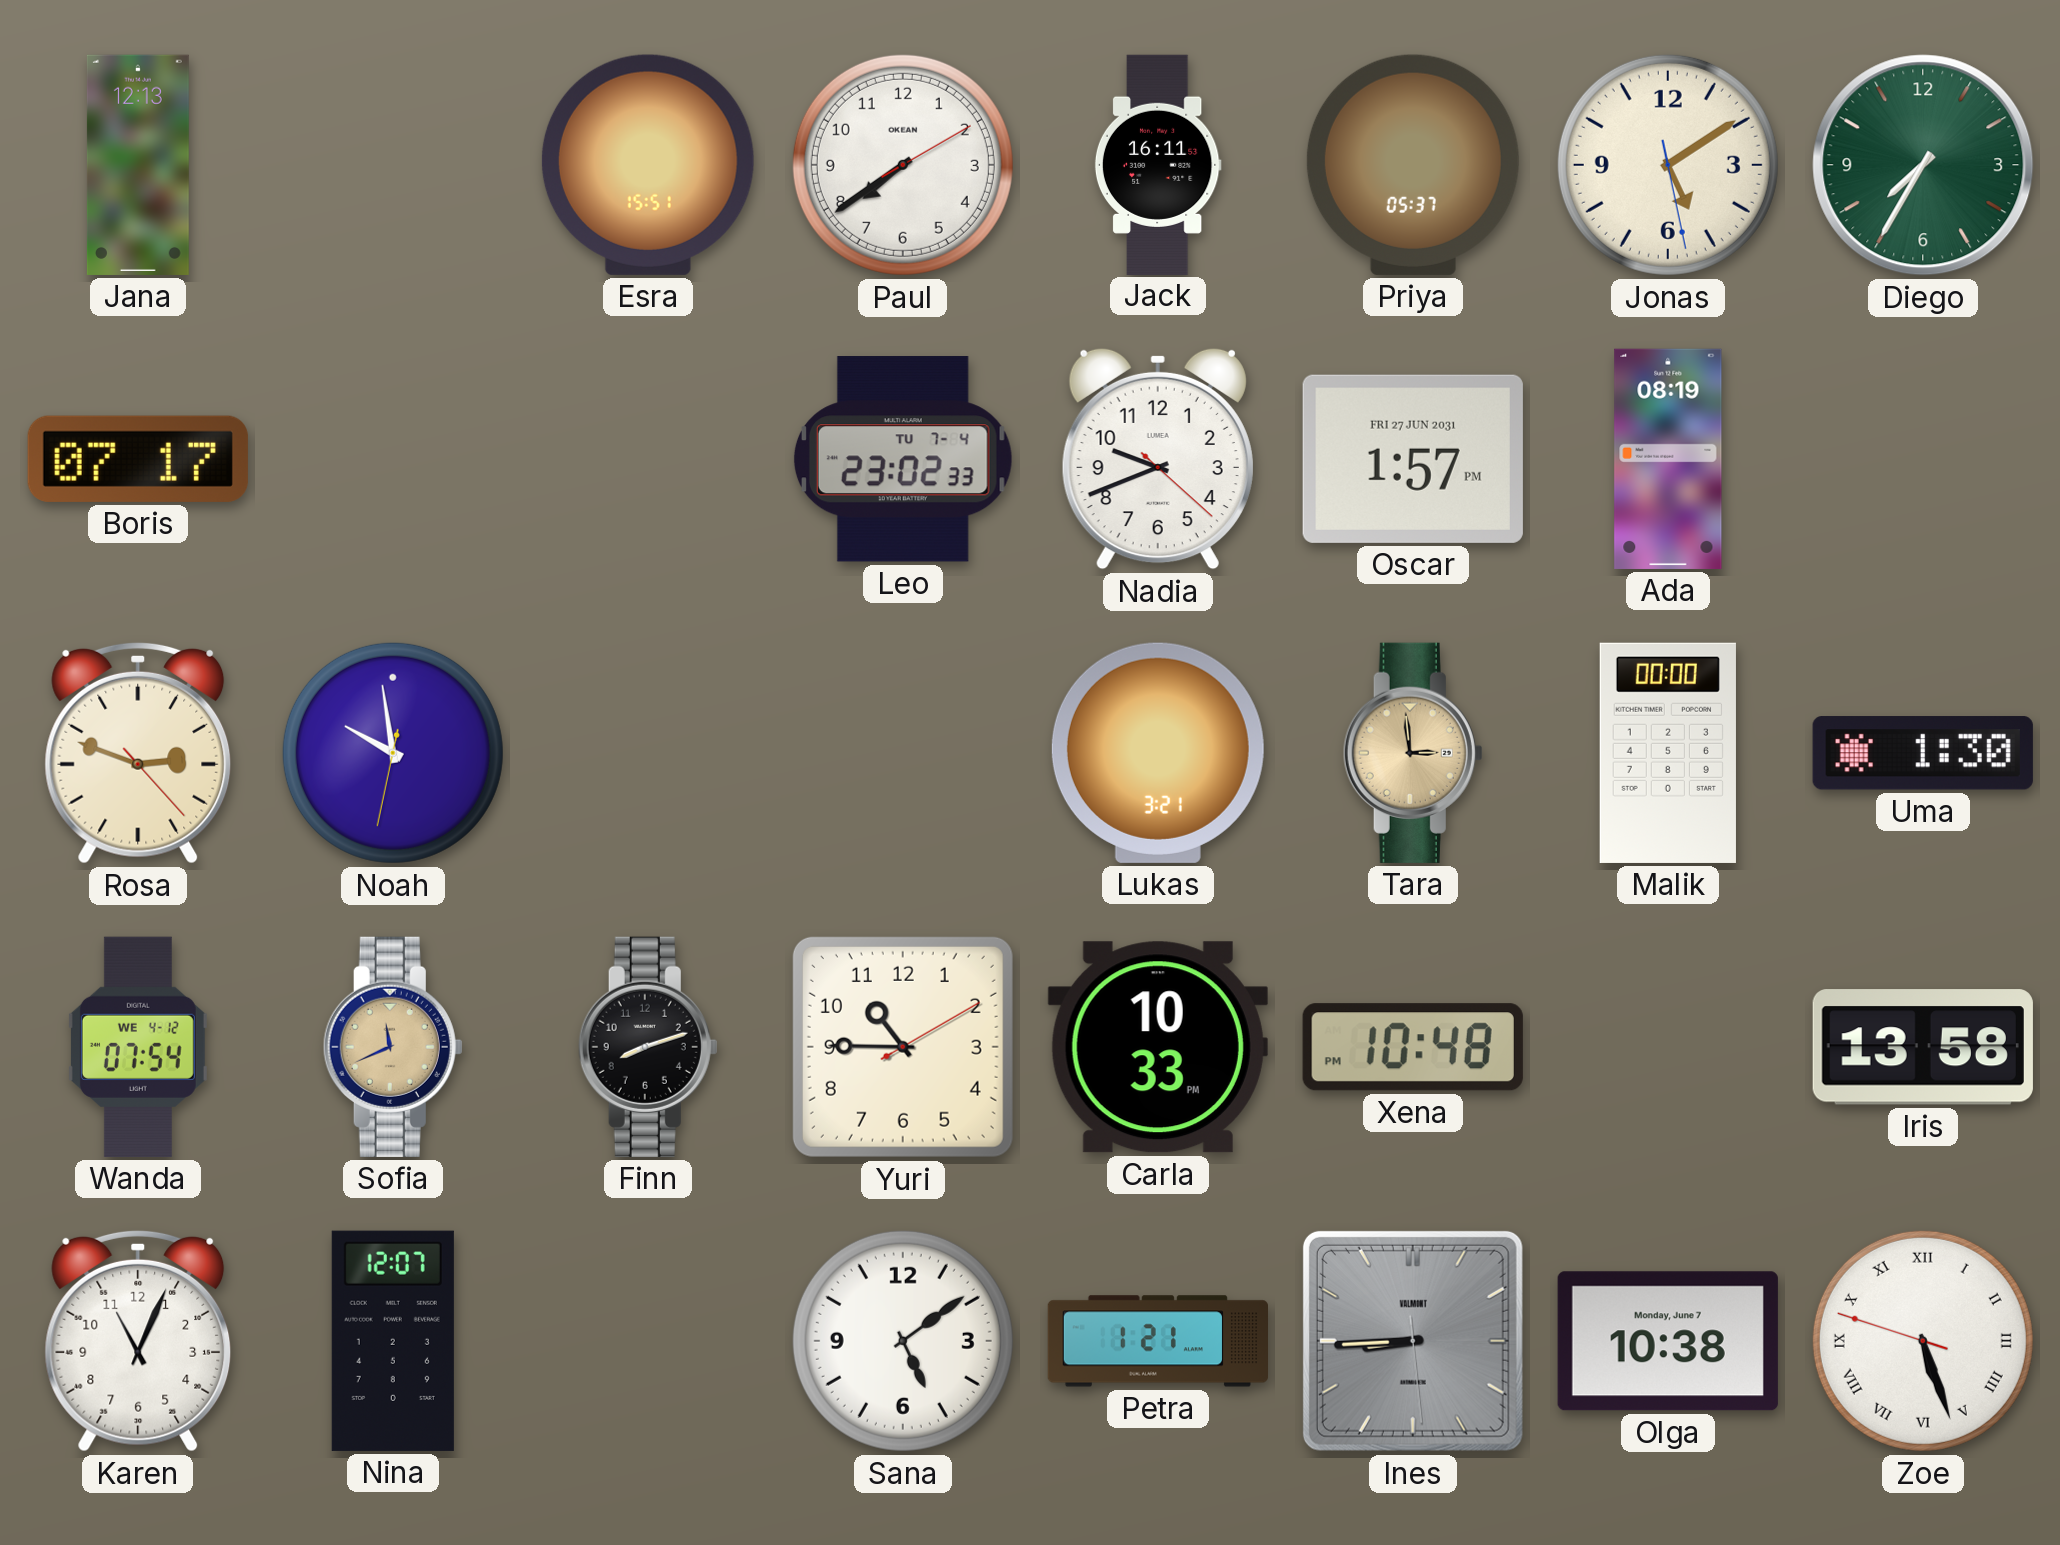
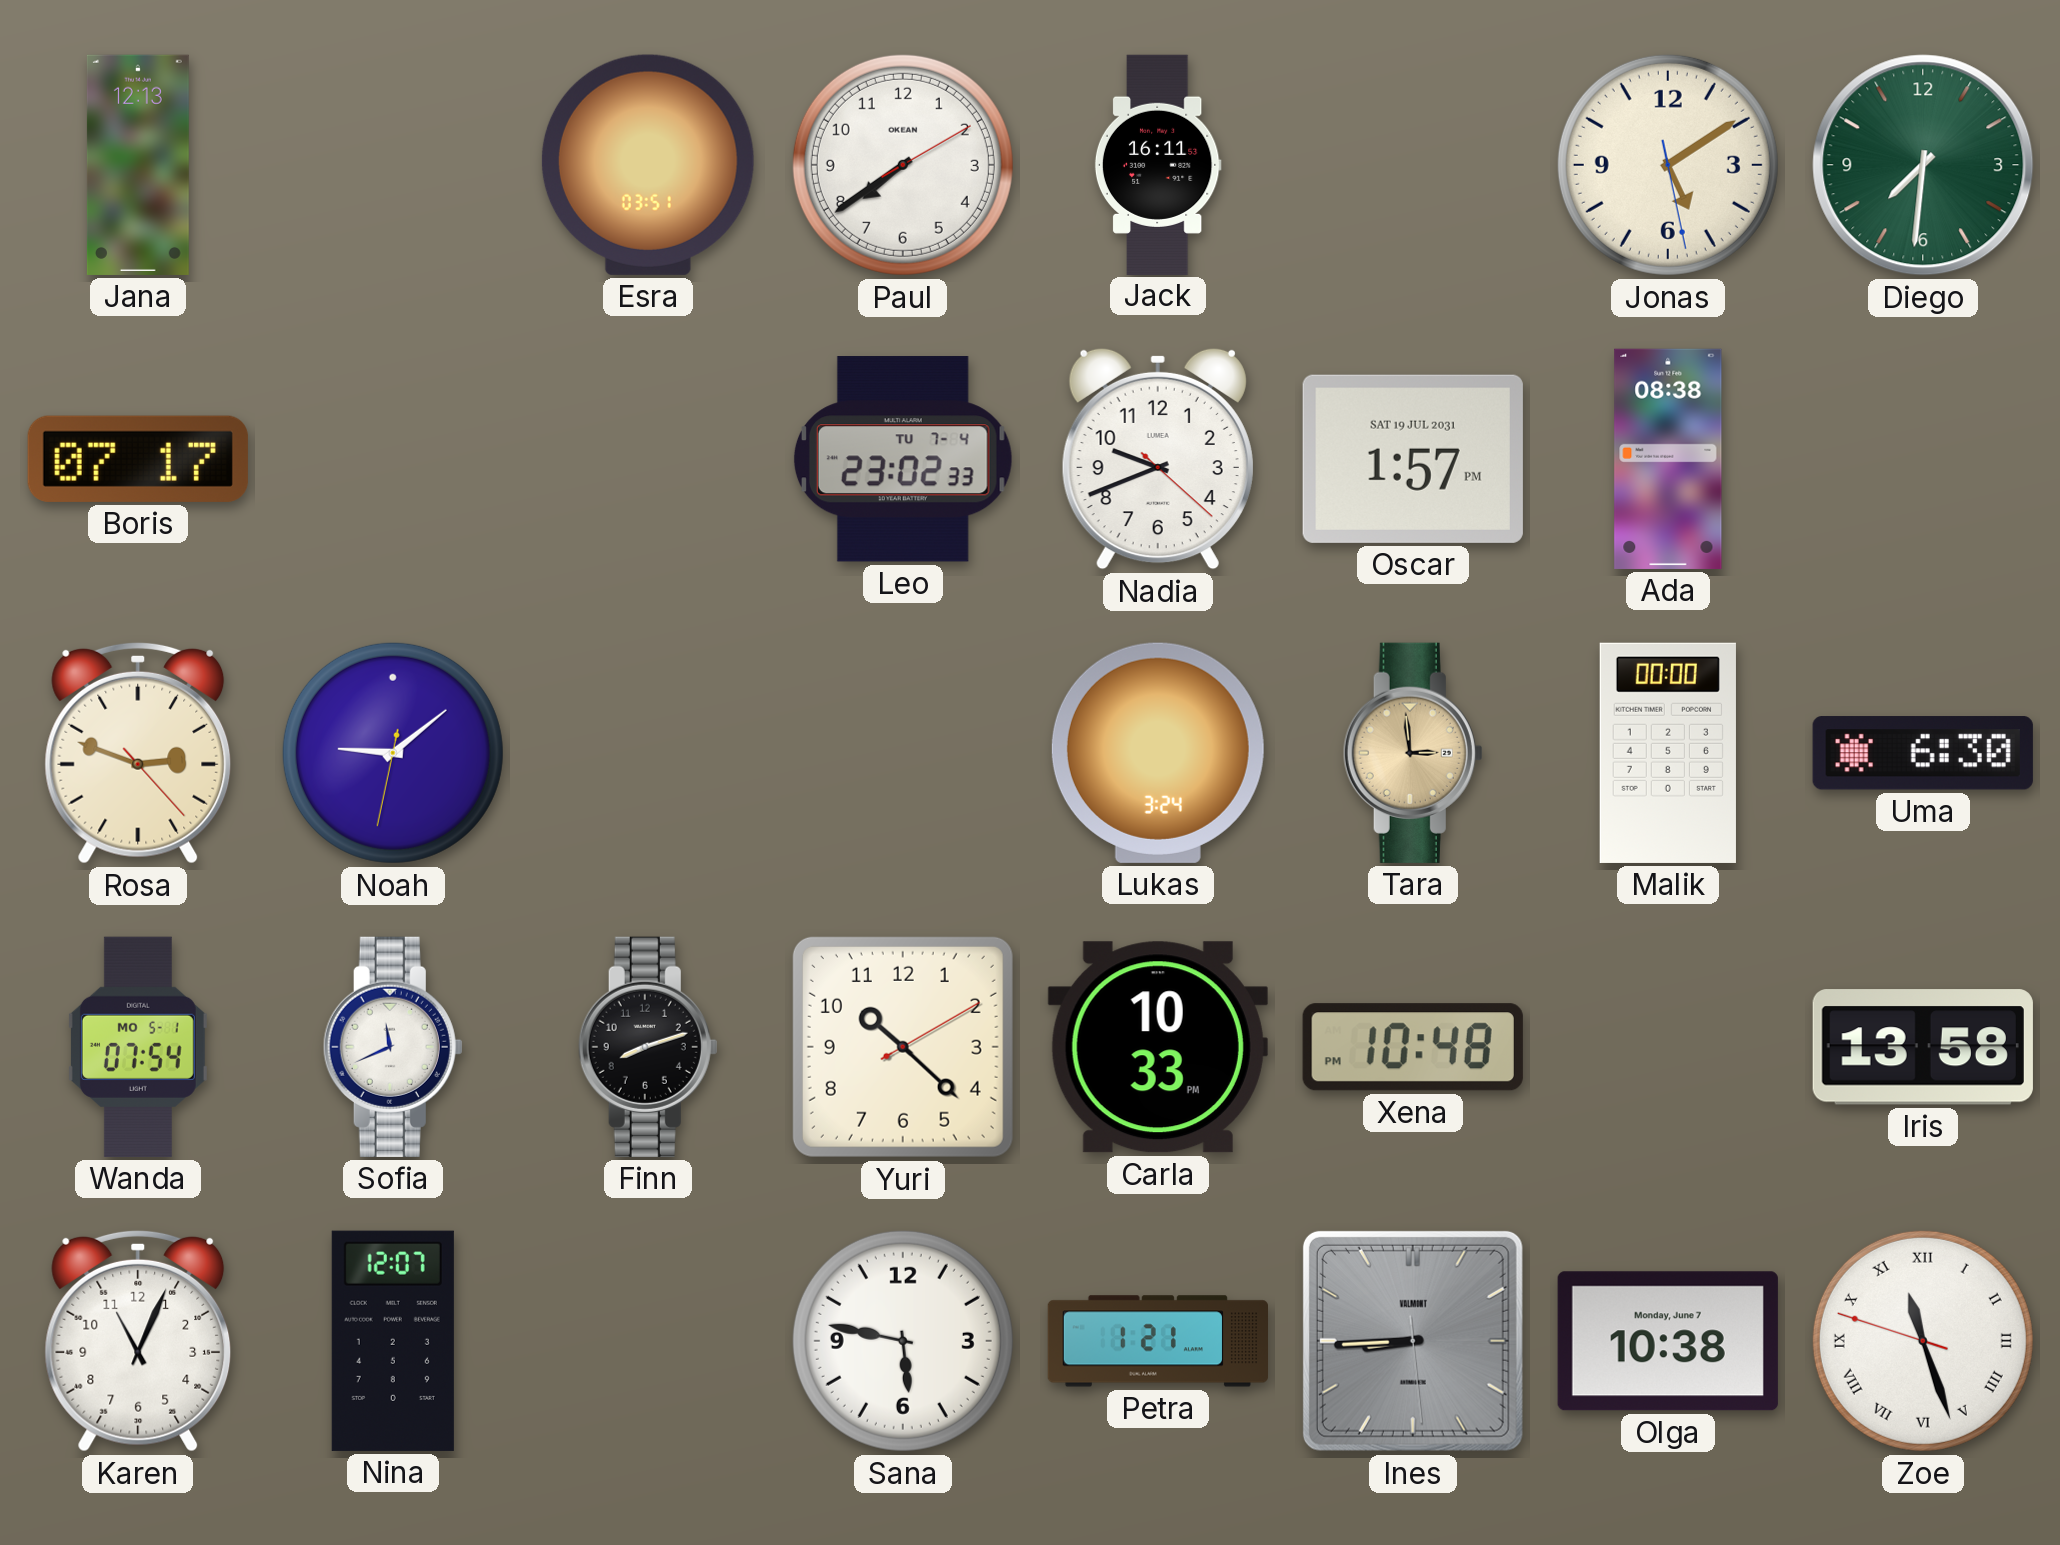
Esra: 15:51 -> 03:51
Priya: 05:37 -> none
Diego: 7:35 -> 7:31
Oscar date: FRI 27 JUN 2031 -> SAT 19 JUL 2031
Ada: 08:19 -> 08:38
Noah: 9:58 -> 9:08
Lukas: 3:21 -> 3:24
Uma: 1:30 -> 6:30
Wanda date: WE 4-12 -> MO 5-1
Sofia dial: champagne -> white
Yuri: 10:45 -> 10:22
Sana: 5:09 -> 5:47
Zoe: 5:26 -> 11:26
